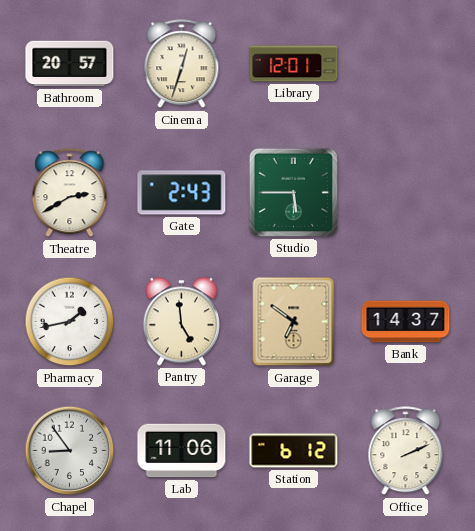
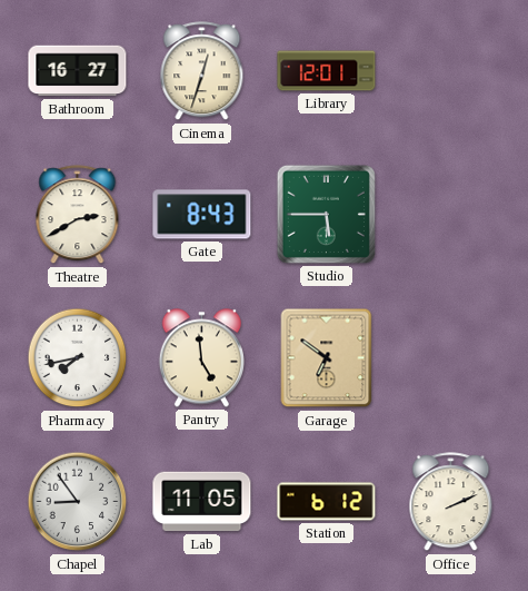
Bathroom: 20:57 -> 16:27
Gate: 2:43 -> 8:43
Pharmacy: 1:43 -> 7:43
Bank: 14:37 -> none
Lab: 11:06 -> 11:05
